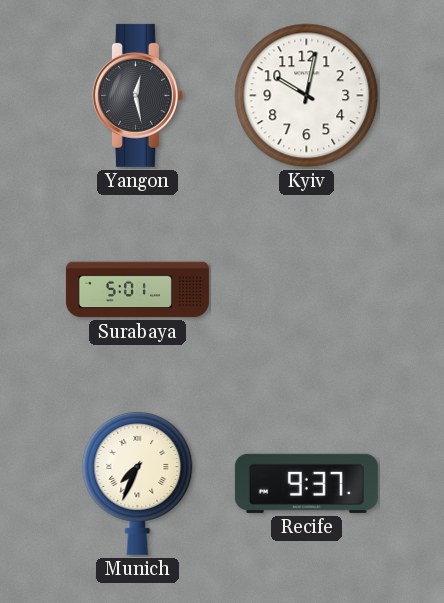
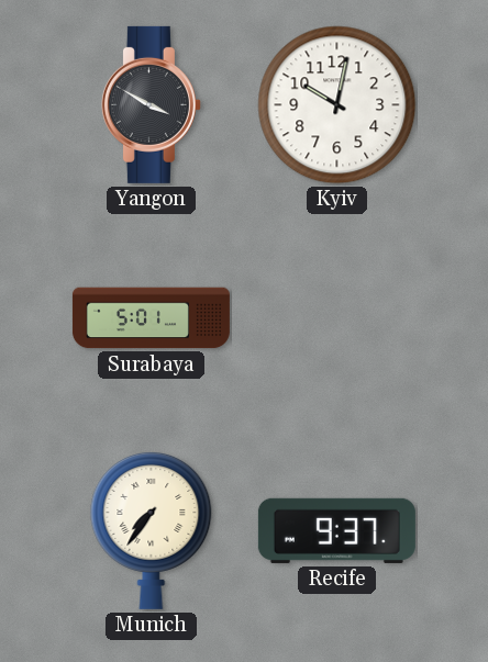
Yangon: 12:28 -> 3:50
Munich: 7:34 -> 7:36
